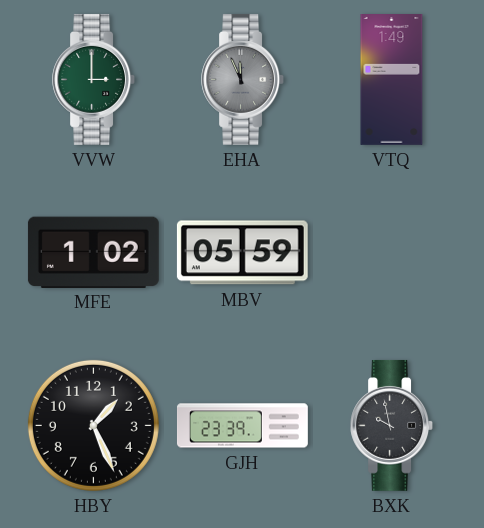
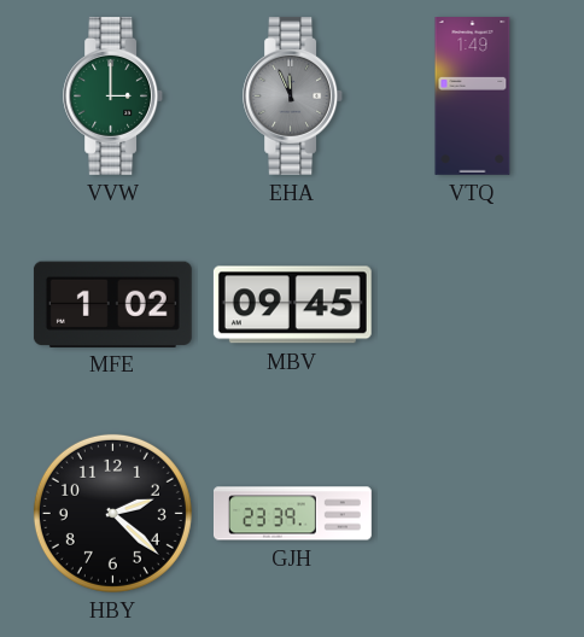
MBV: 05:59 -> 09:45
HBY: 1:26 -> 2:22
BXK: 9:58 -> none
